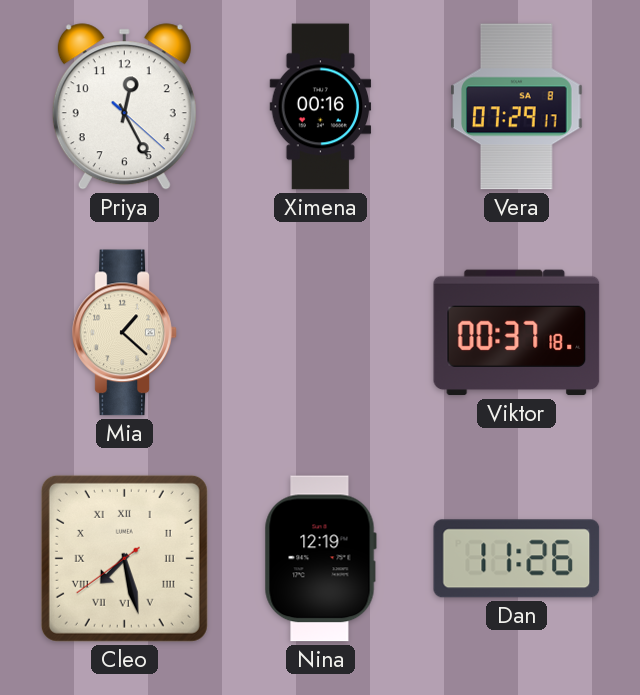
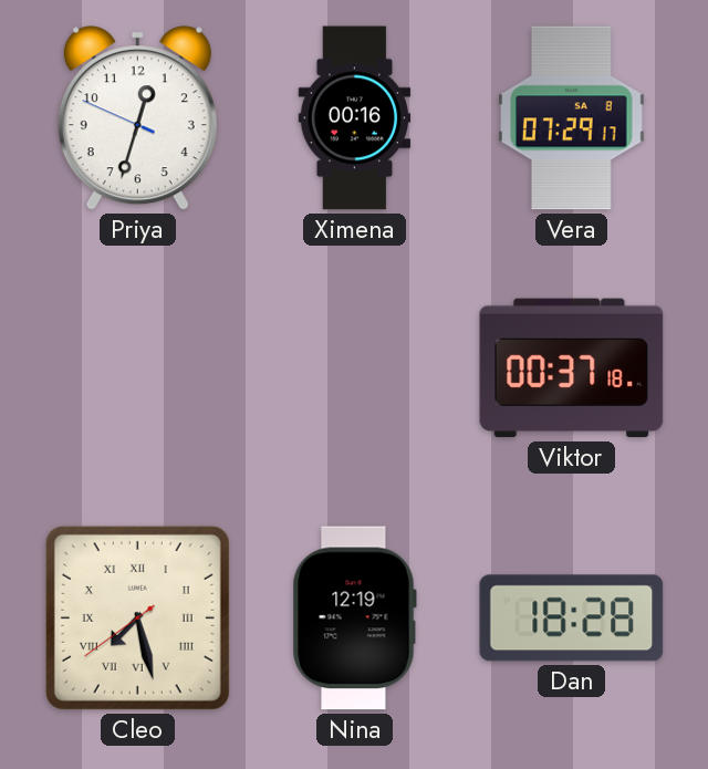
Priya: 12:25 -> 12:32
Mia: 1:22 -> none
Dan: 11:26 -> 18:28
